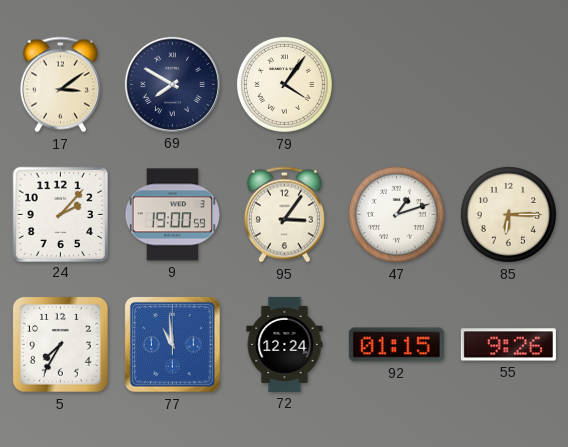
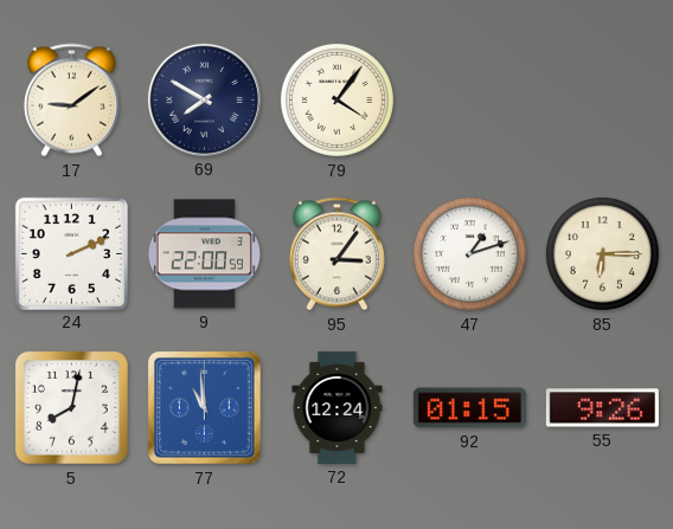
17: 3:09 -> 9:09
24: 2:07 -> 2:11
9: 19:00 -> 22:00
5: 7:35 -> 8:02
